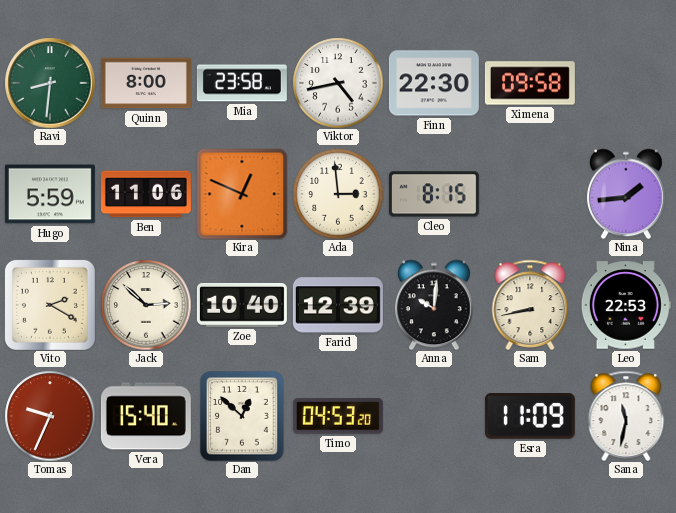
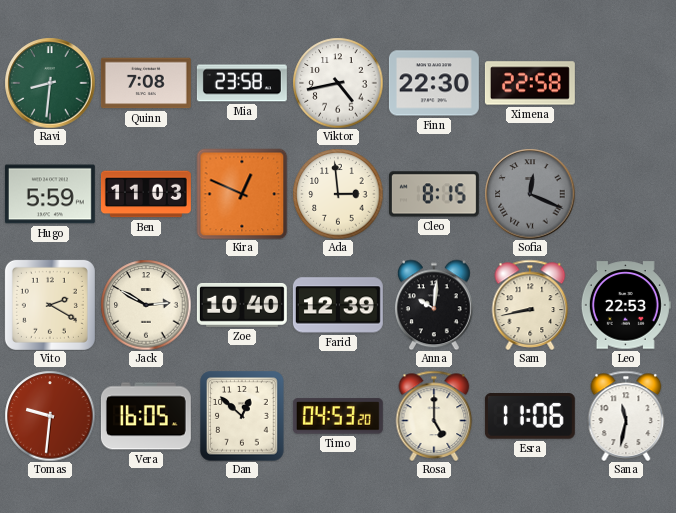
Quinn: 8:00 -> 7:08
Ximena: 09:58 -> 22:58
Ben: 11:06 -> 11:03
Sofia: none -> 12:19
Nina: 1:44 -> none
Jack: 2:52 -> 2:50
Tomas: 9:34 -> 9:31
Vera: 15:40 -> 16:05
Rosa: none -> 5:00
Esra: 11:09 -> 11:06
